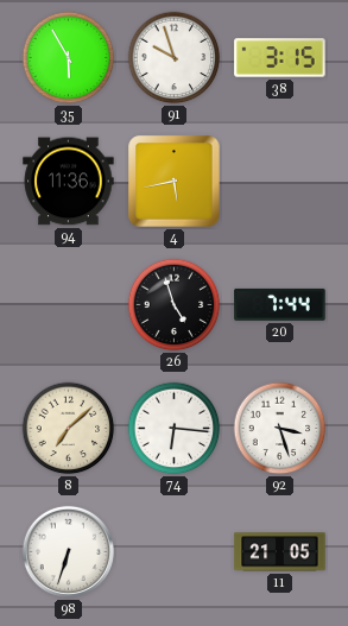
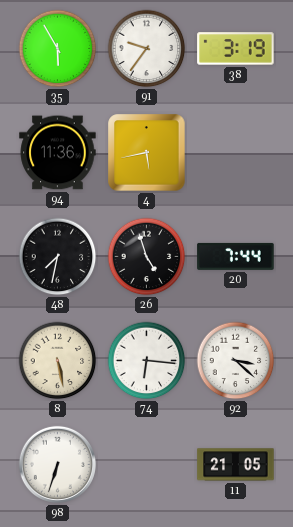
91: 9:57 -> 9:36
38: 3:15 -> 3:19
48: none -> 7:32
8: 7:08 -> 5:28
92: 3:27 -> 3:22
